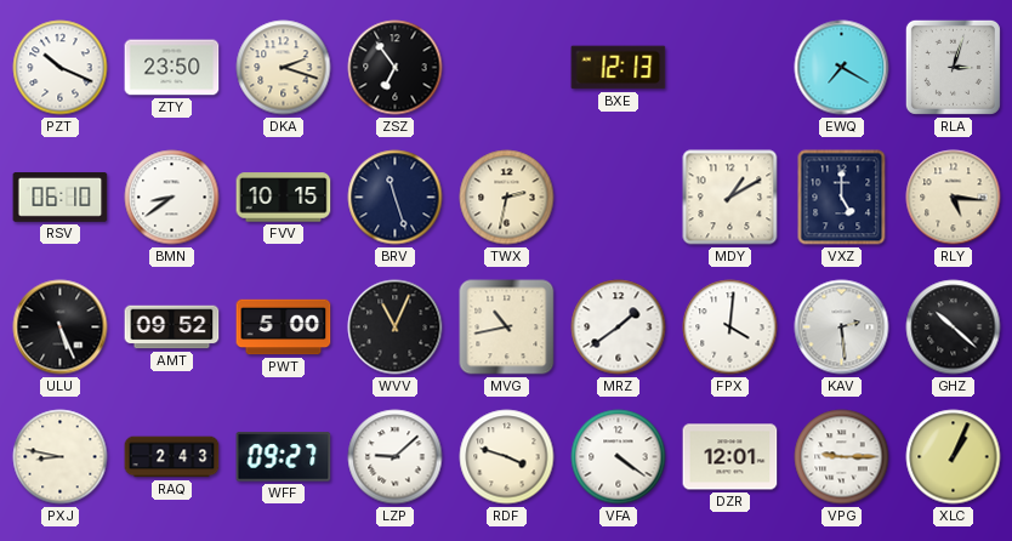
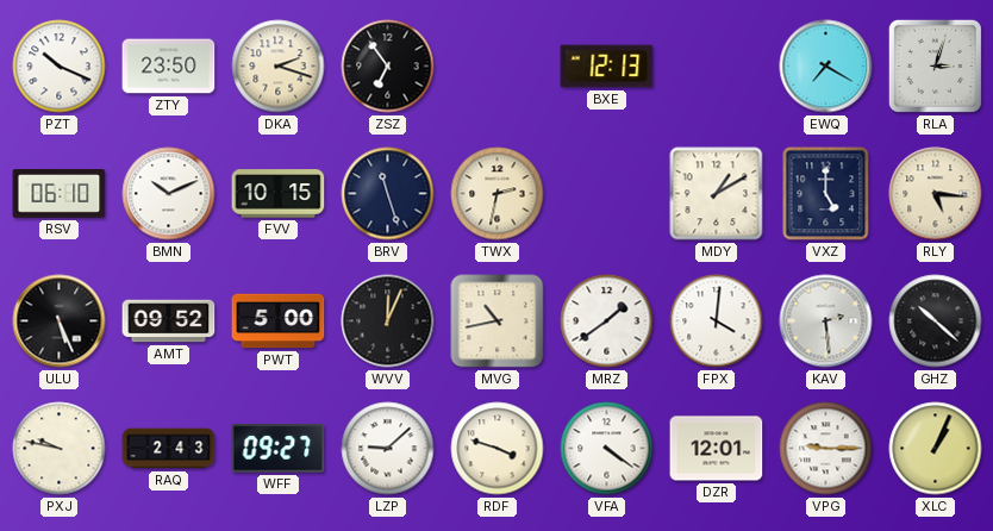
BMN: 8:39 -> 10:11
WVV: 11:04 -> 12:04
PXJ: 8:47 -> 9:47
